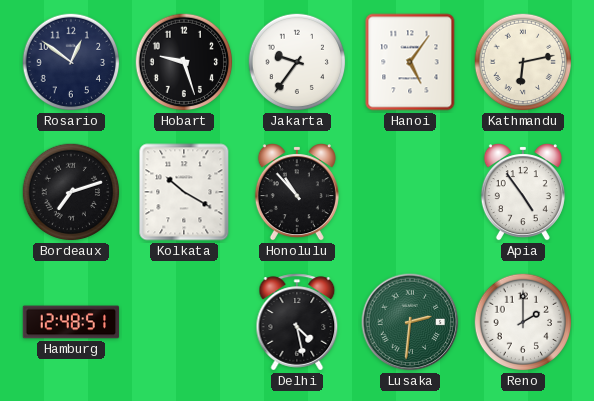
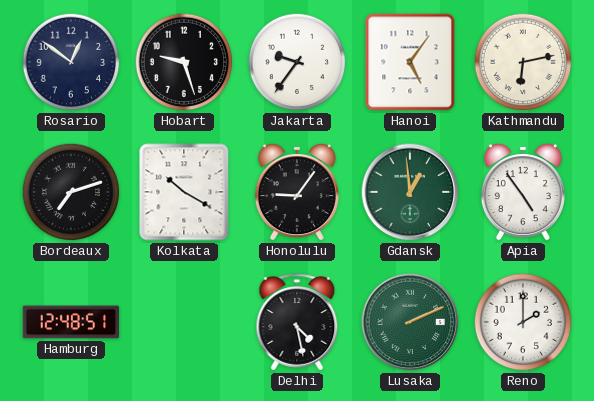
Honolulu: 10:53 -> 9:06
Gdansk: none -> 12:59
Lusaka: 2:31 -> 2:11
